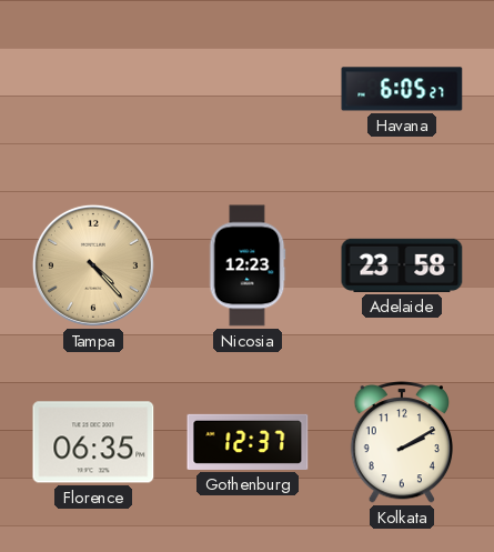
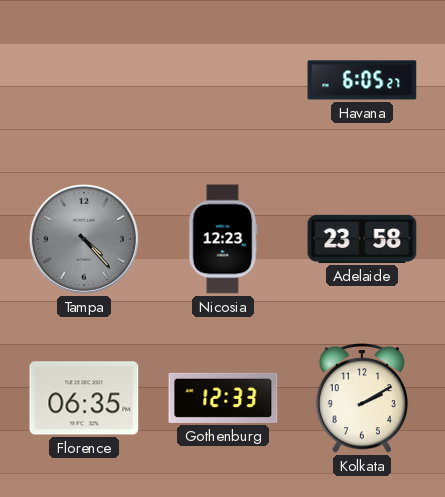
Tampa dial: champagne -> grey
Gothenburg: 12:37 -> 12:33
